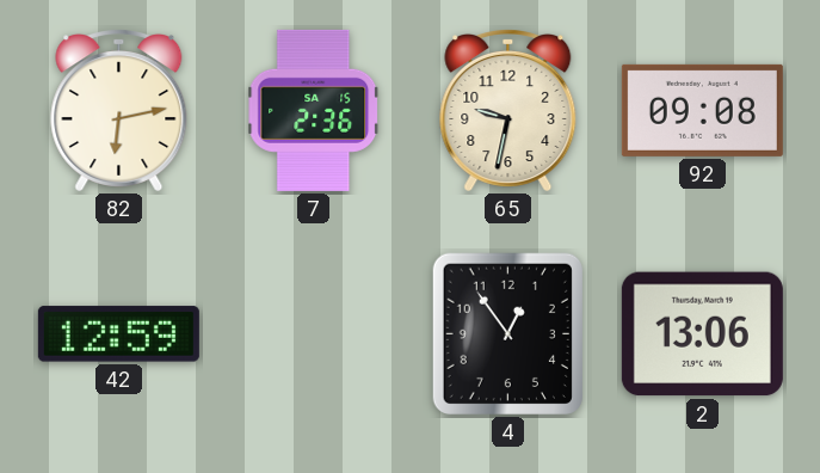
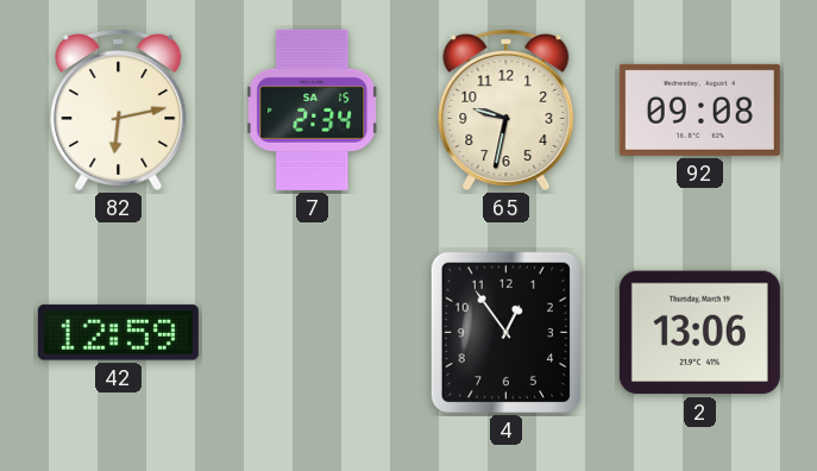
7: 2:36 -> 2:34
